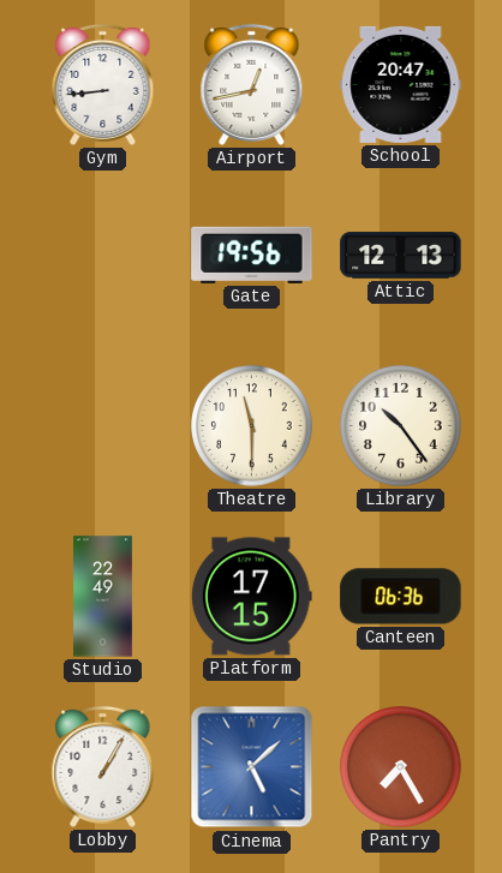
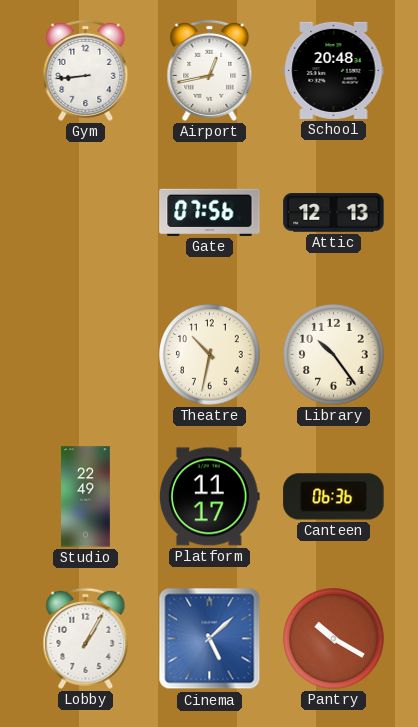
School: 20:47 -> 20:48
Gate: 19:56 -> 07:56
Theatre: 11:30 -> 10:32
Platform: 17:15 -> 11:17
Pantry: 7:25 -> 10:20
